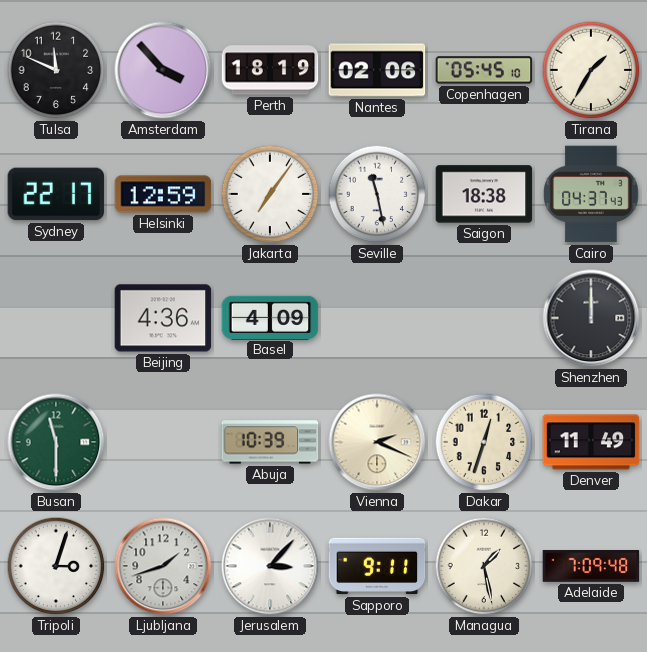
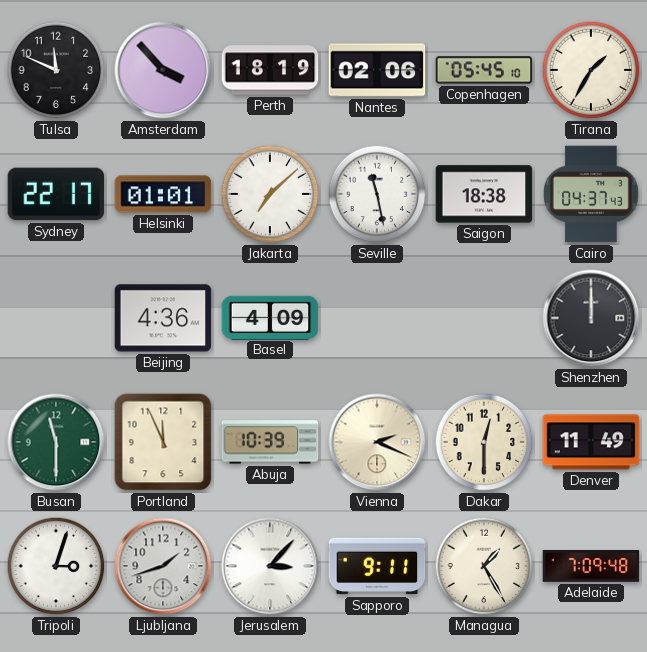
Helsinki: 12:59 -> 01:01
Jakarta: 7:06 -> 7:08
Portland: none -> 11:56
Dakar: 12:33 -> 12:30
Managua: 1:28 -> 1:25
